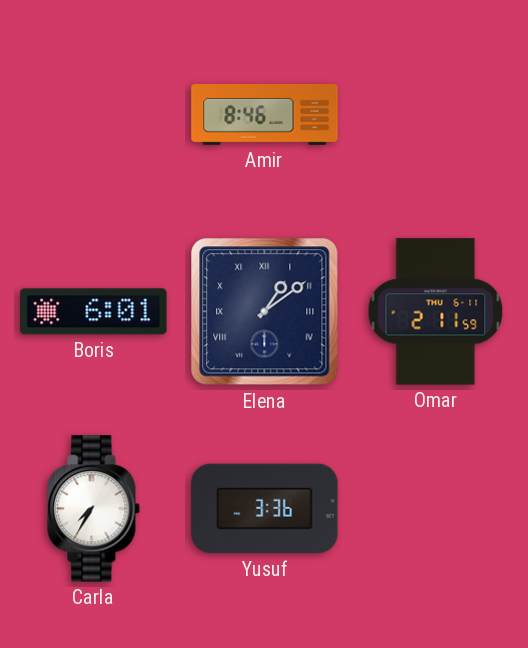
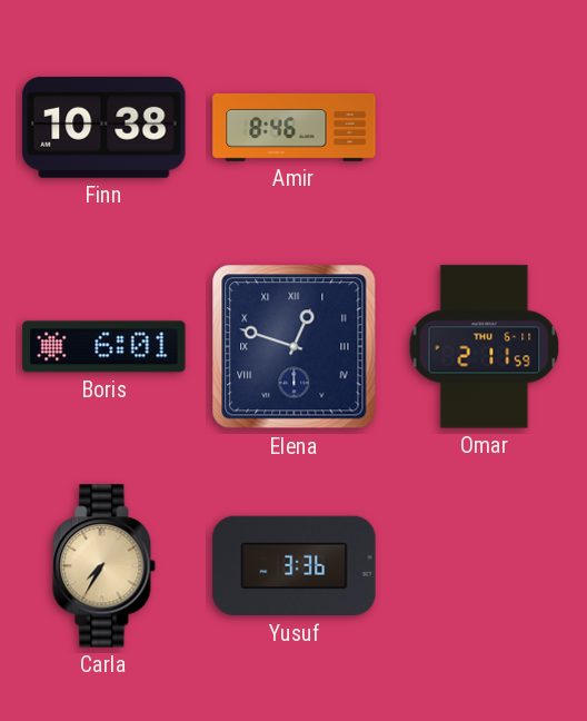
Finn: none -> 10:38
Elena: 1:09 -> 12:48
Carla dial: white -> champagne
